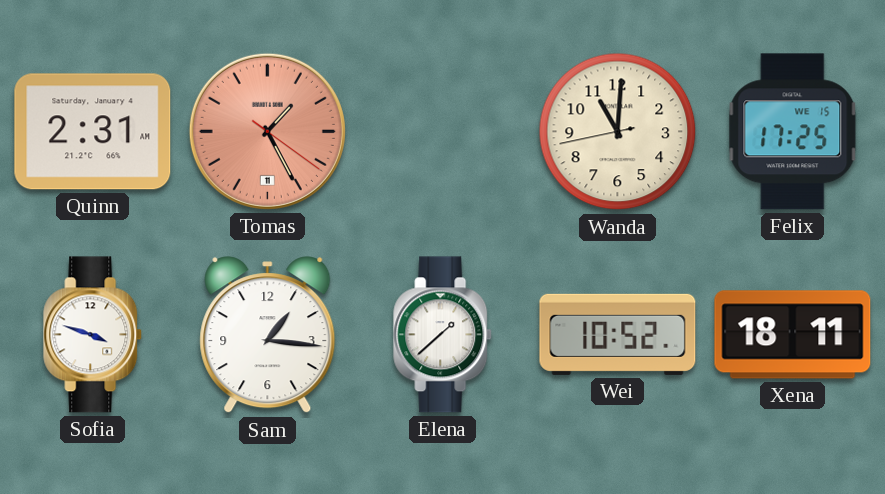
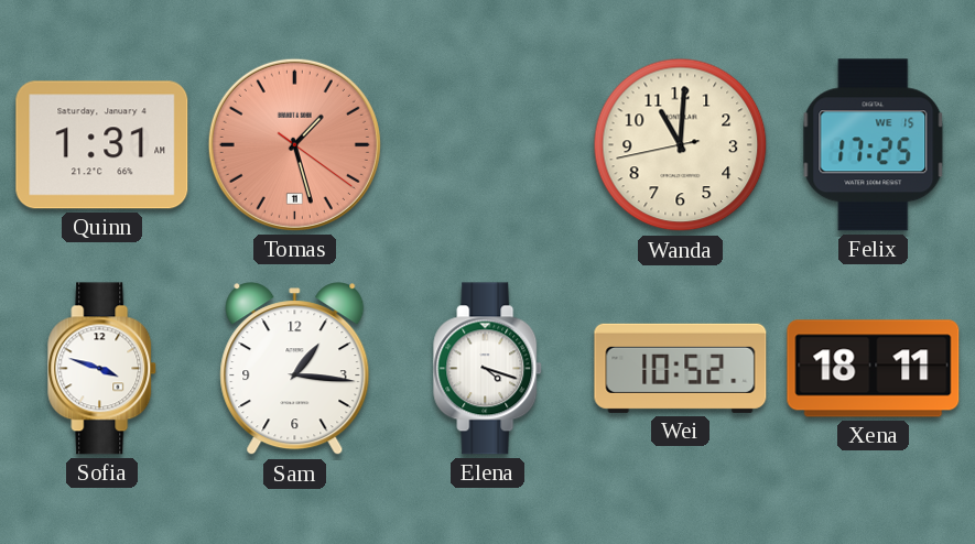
Quinn: 2:31 -> 1:31
Tomas: 1:25 -> 1:27
Elena: 1:38 -> 4:18
